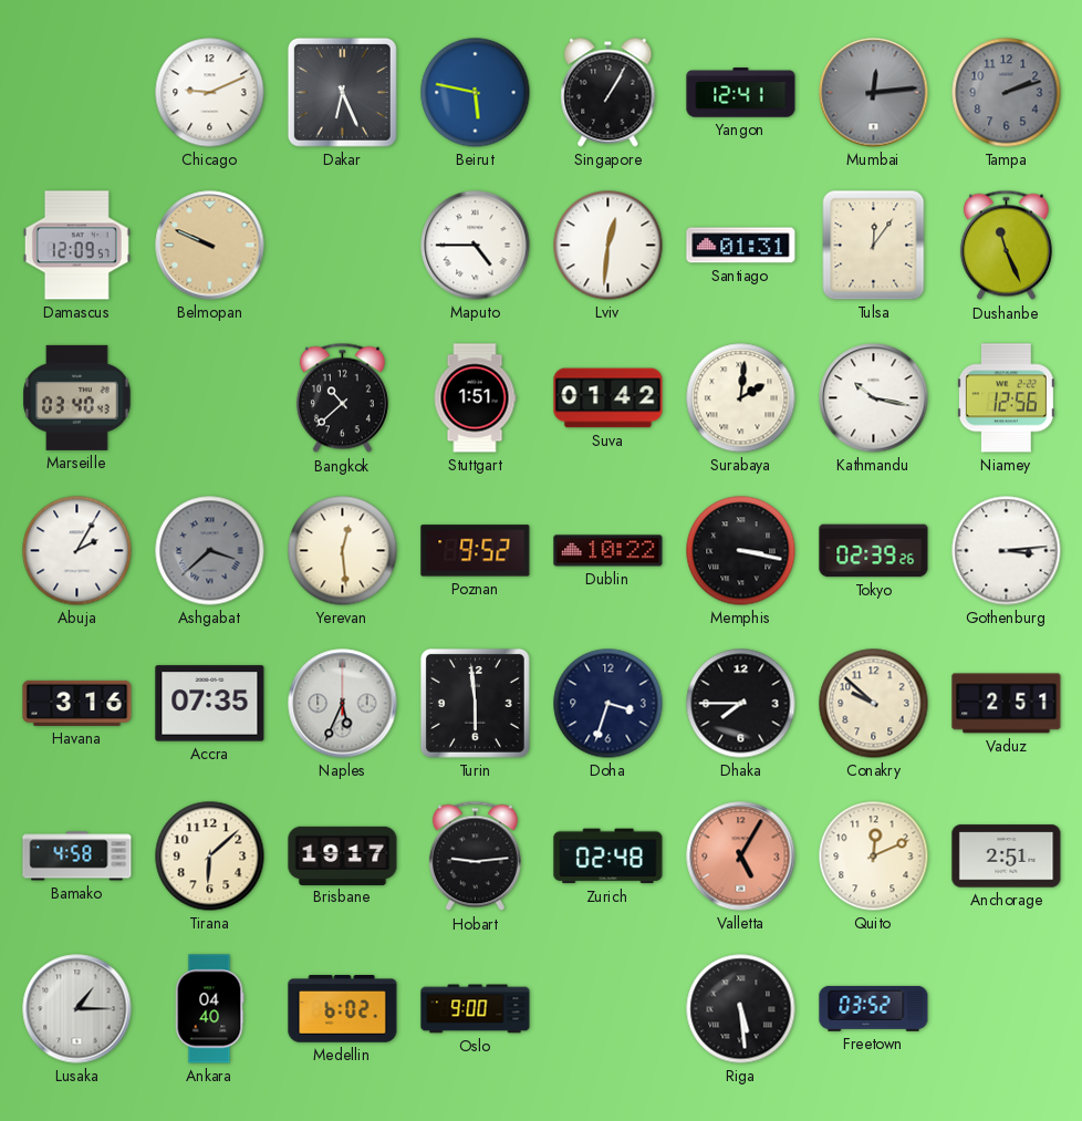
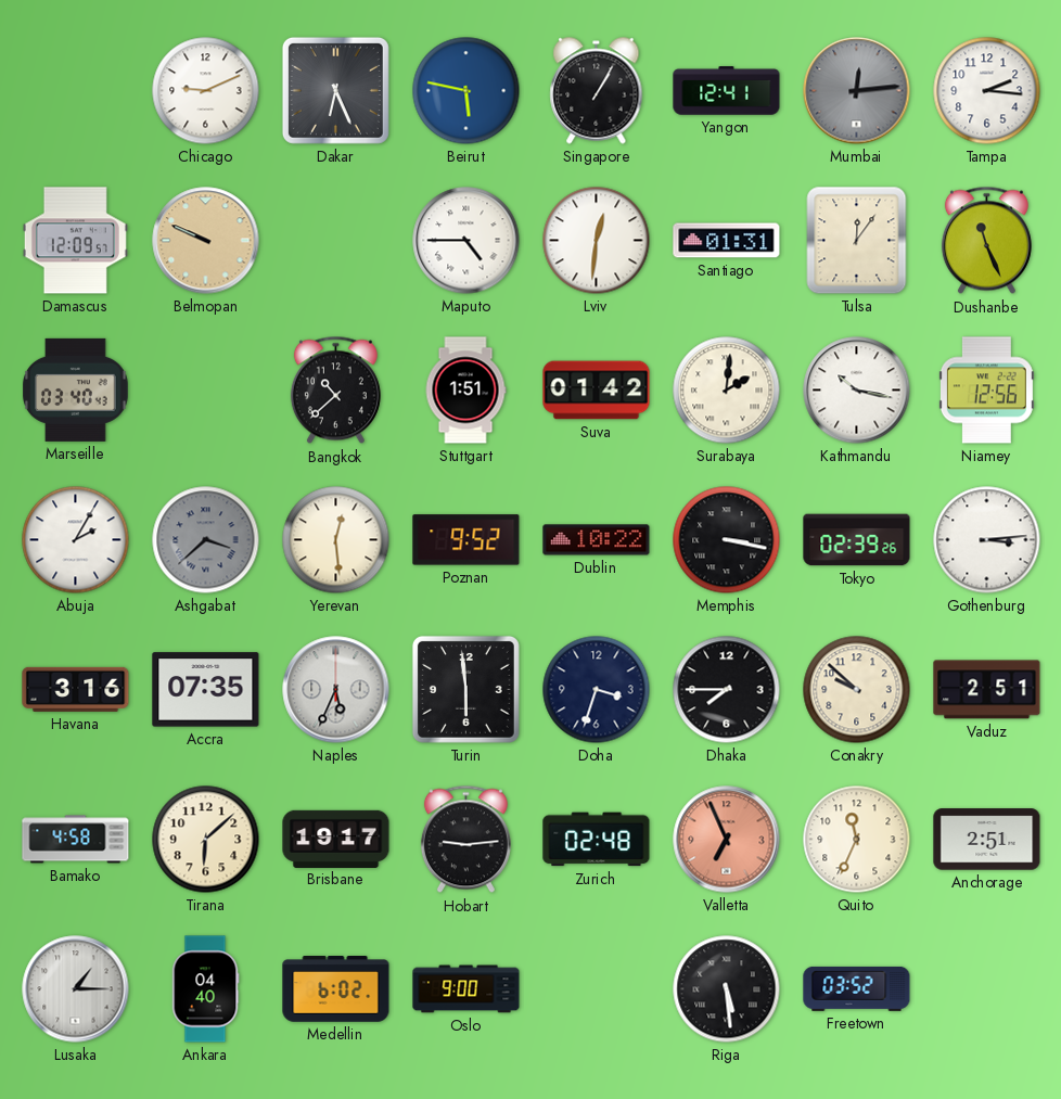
Tampa: 2:12 -> 2:16
Tampa dial: grey -> white
Valletta: 5:05 -> 6:56
Quito: 12:11 -> 11:34
